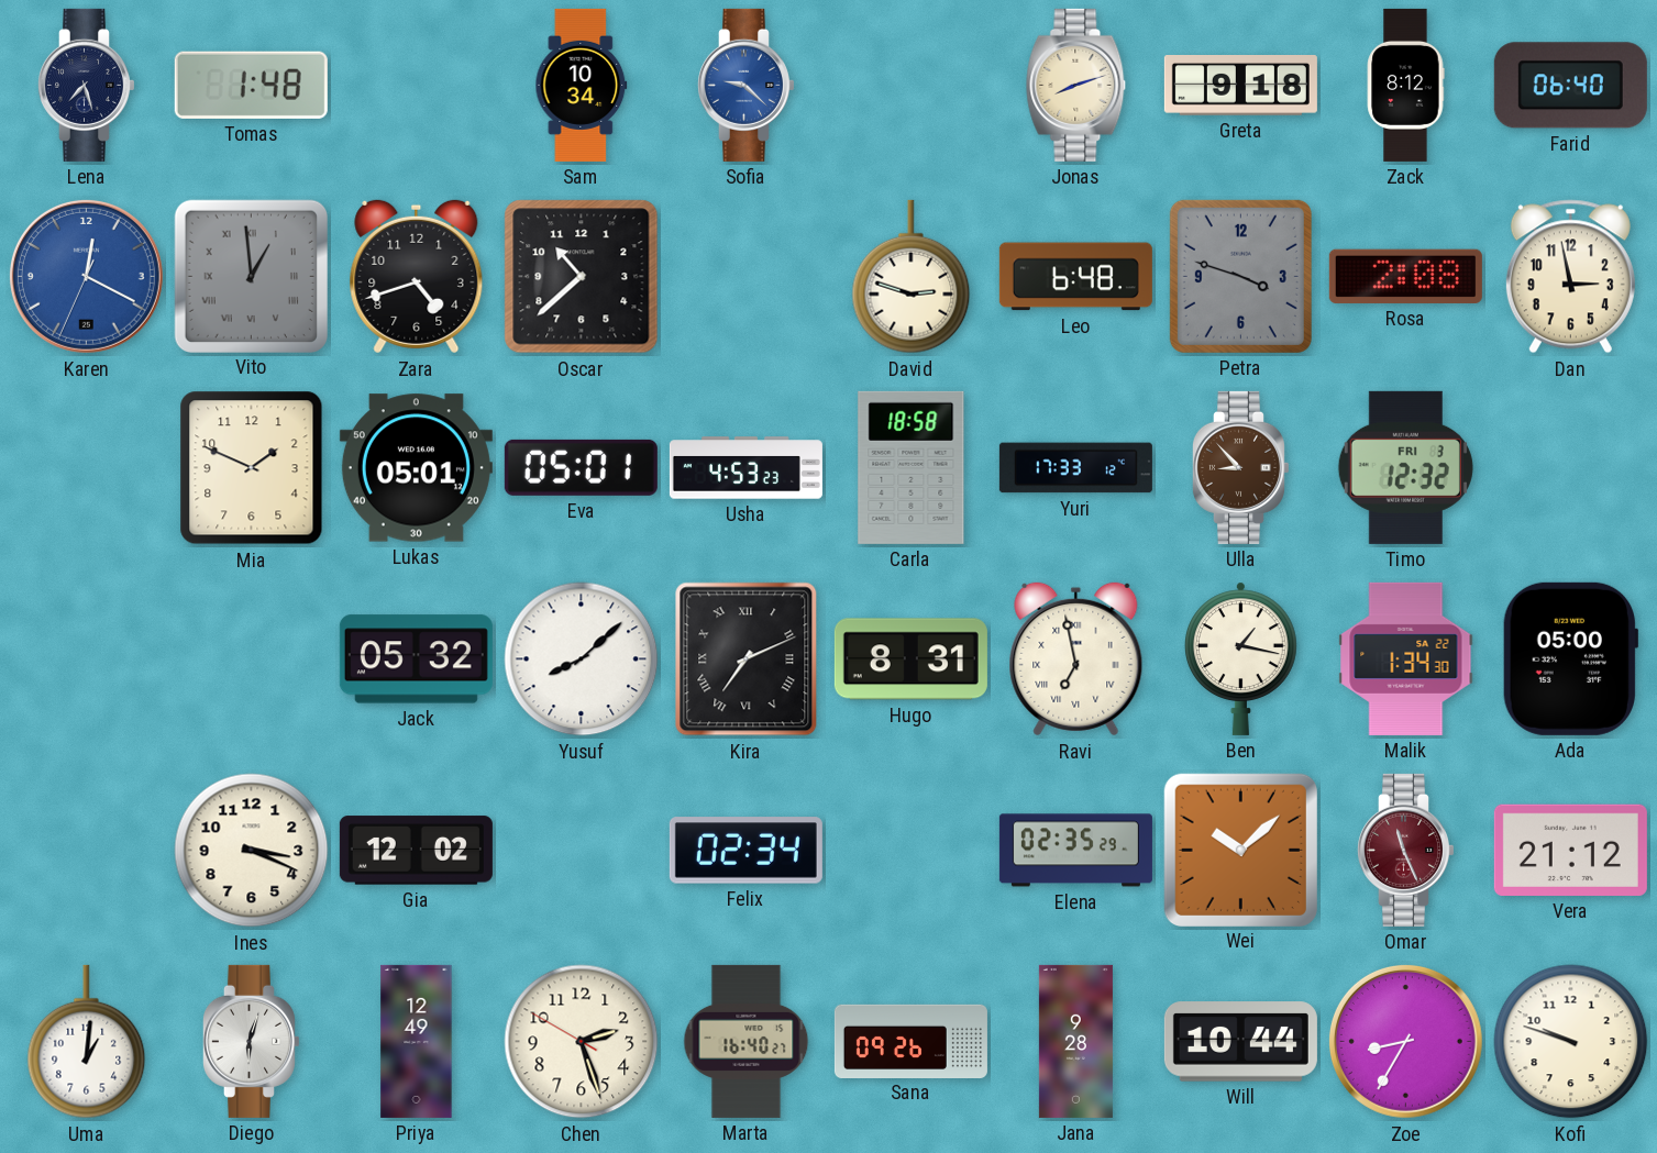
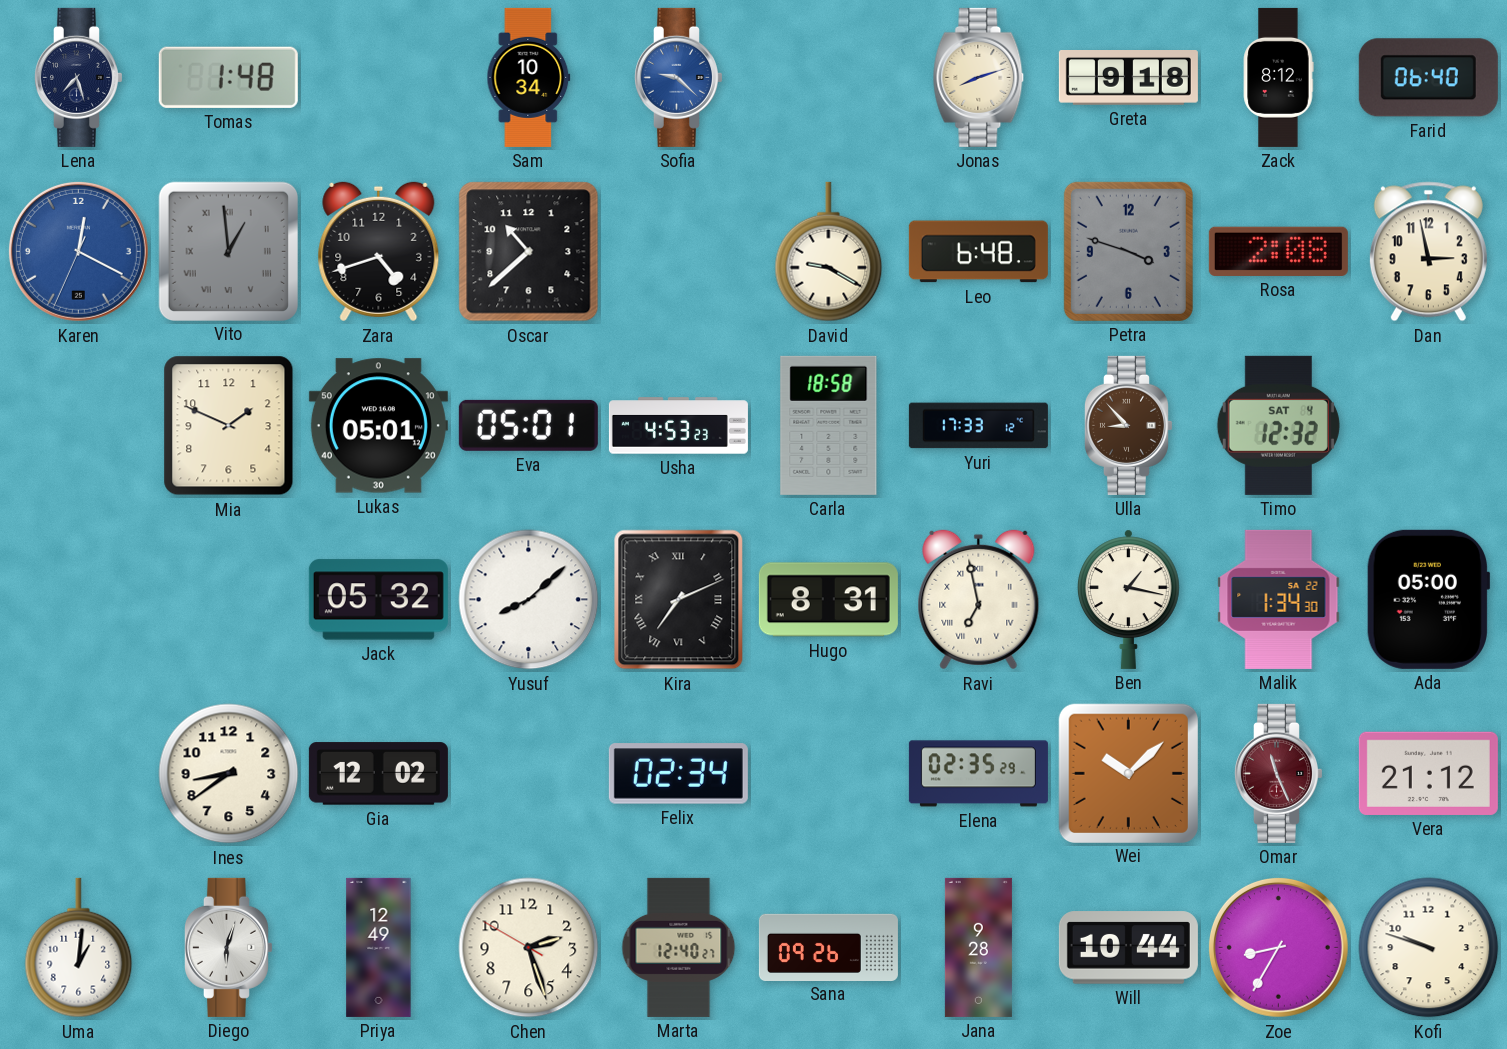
David: 2:48 -> 9:20
Timo date: FRI 3 -> SAT 4
Ines: 3:19 -> 8:39
Marta: 16:40 -> 12:40
